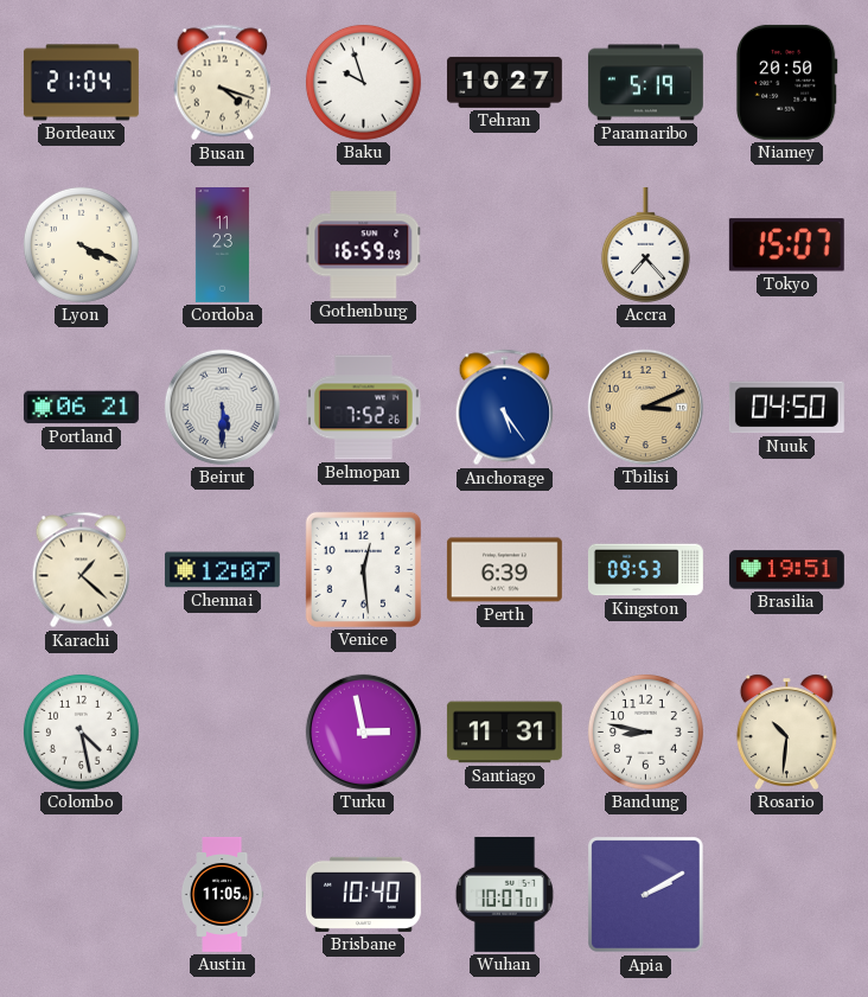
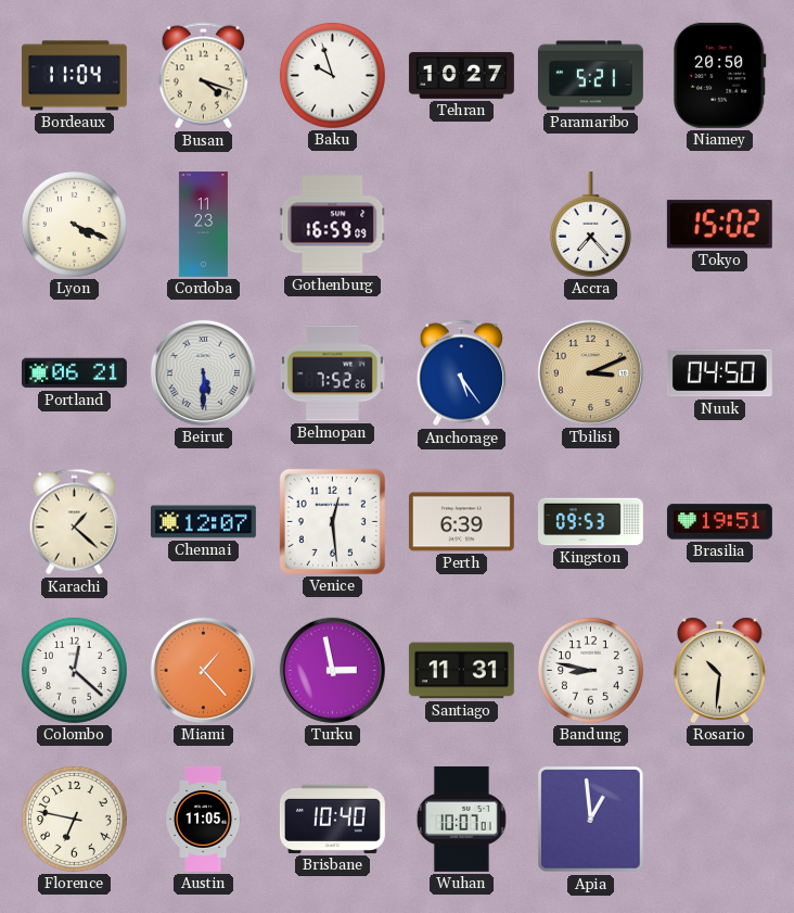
Bordeaux: 21:04 -> 11:04
Paramaribo: 5:19 -> 5:21
Tokyo: 15:07 -> 15:02
Colombo: 4:28 -> 12:22
Miami: none -> 1:23
Florence: none -> 6:47
Apia: 2:10 -> 12:59
